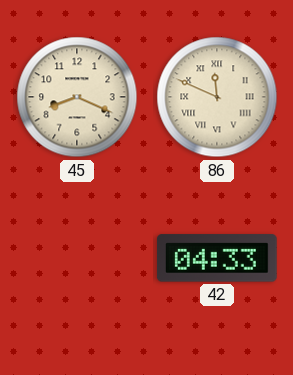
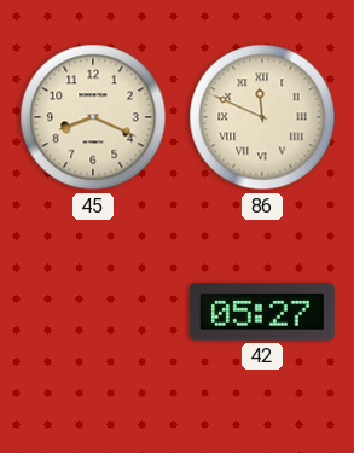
42: 04:33 -> 05:27
